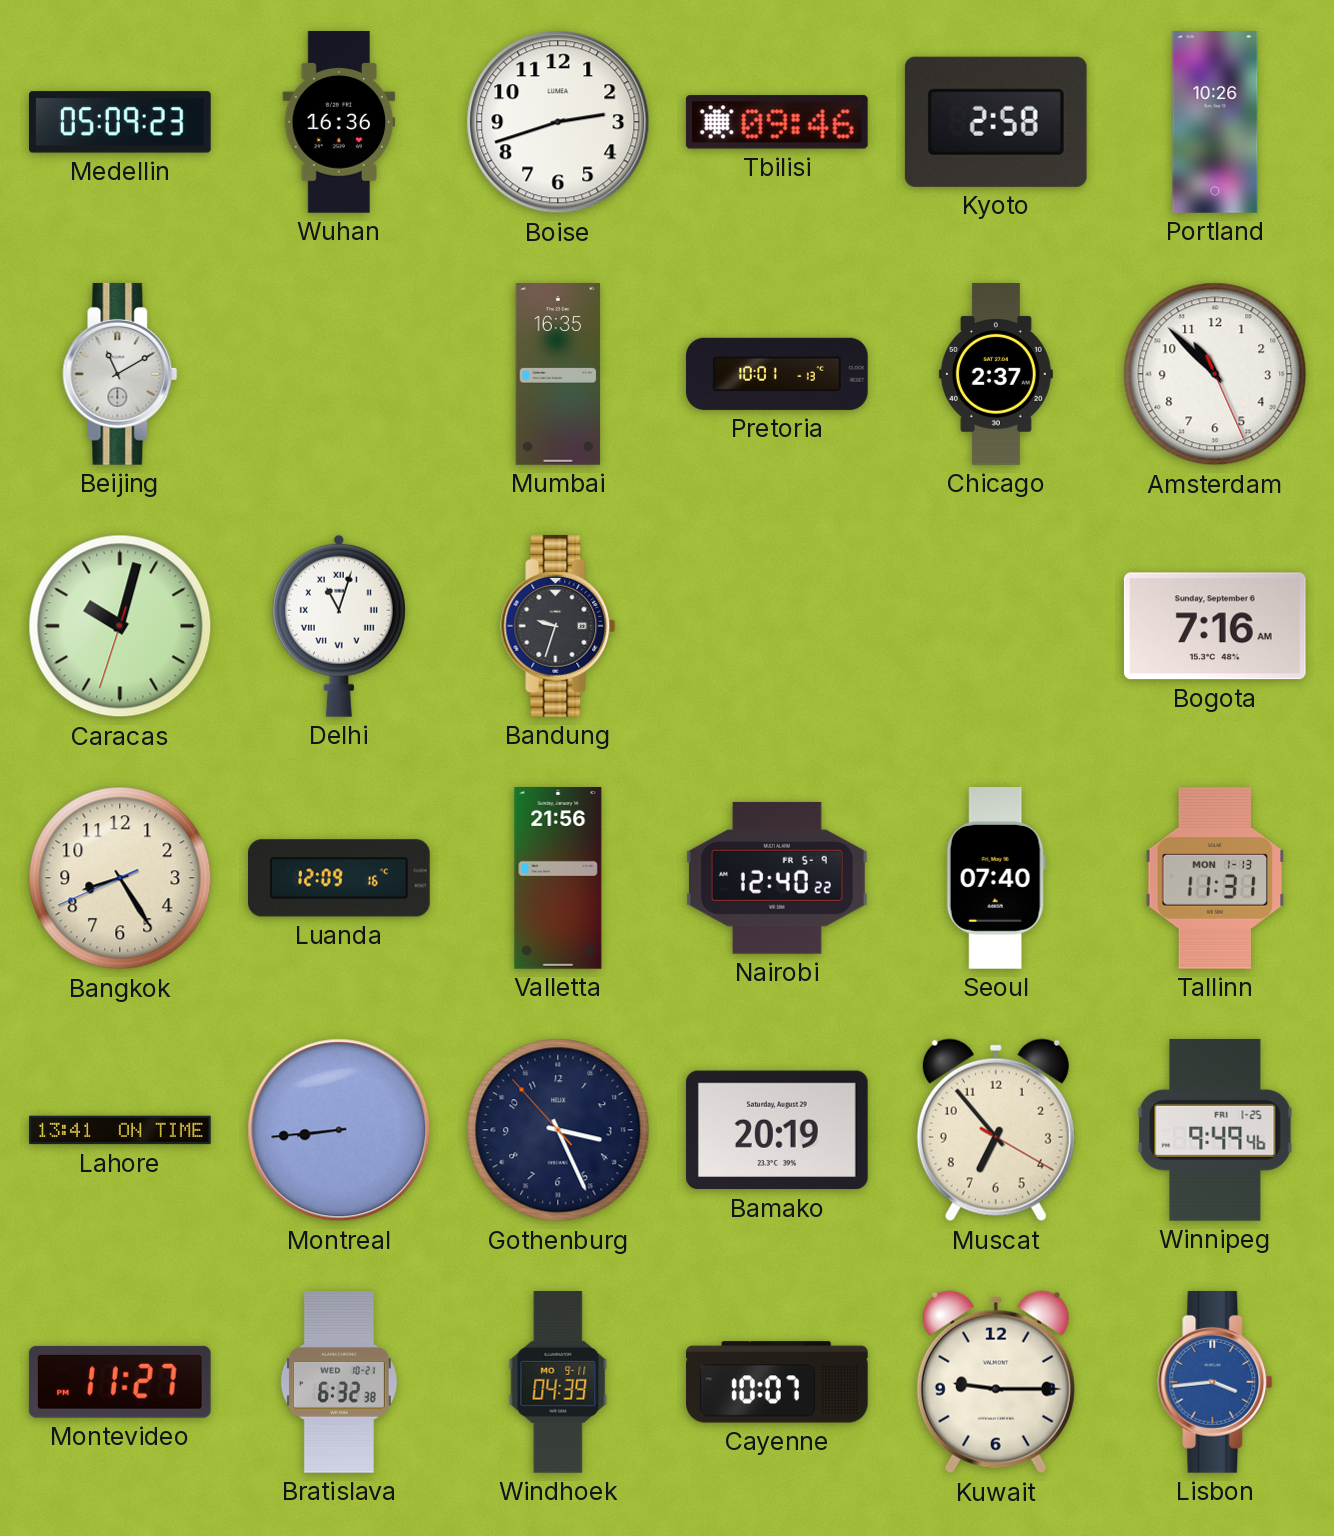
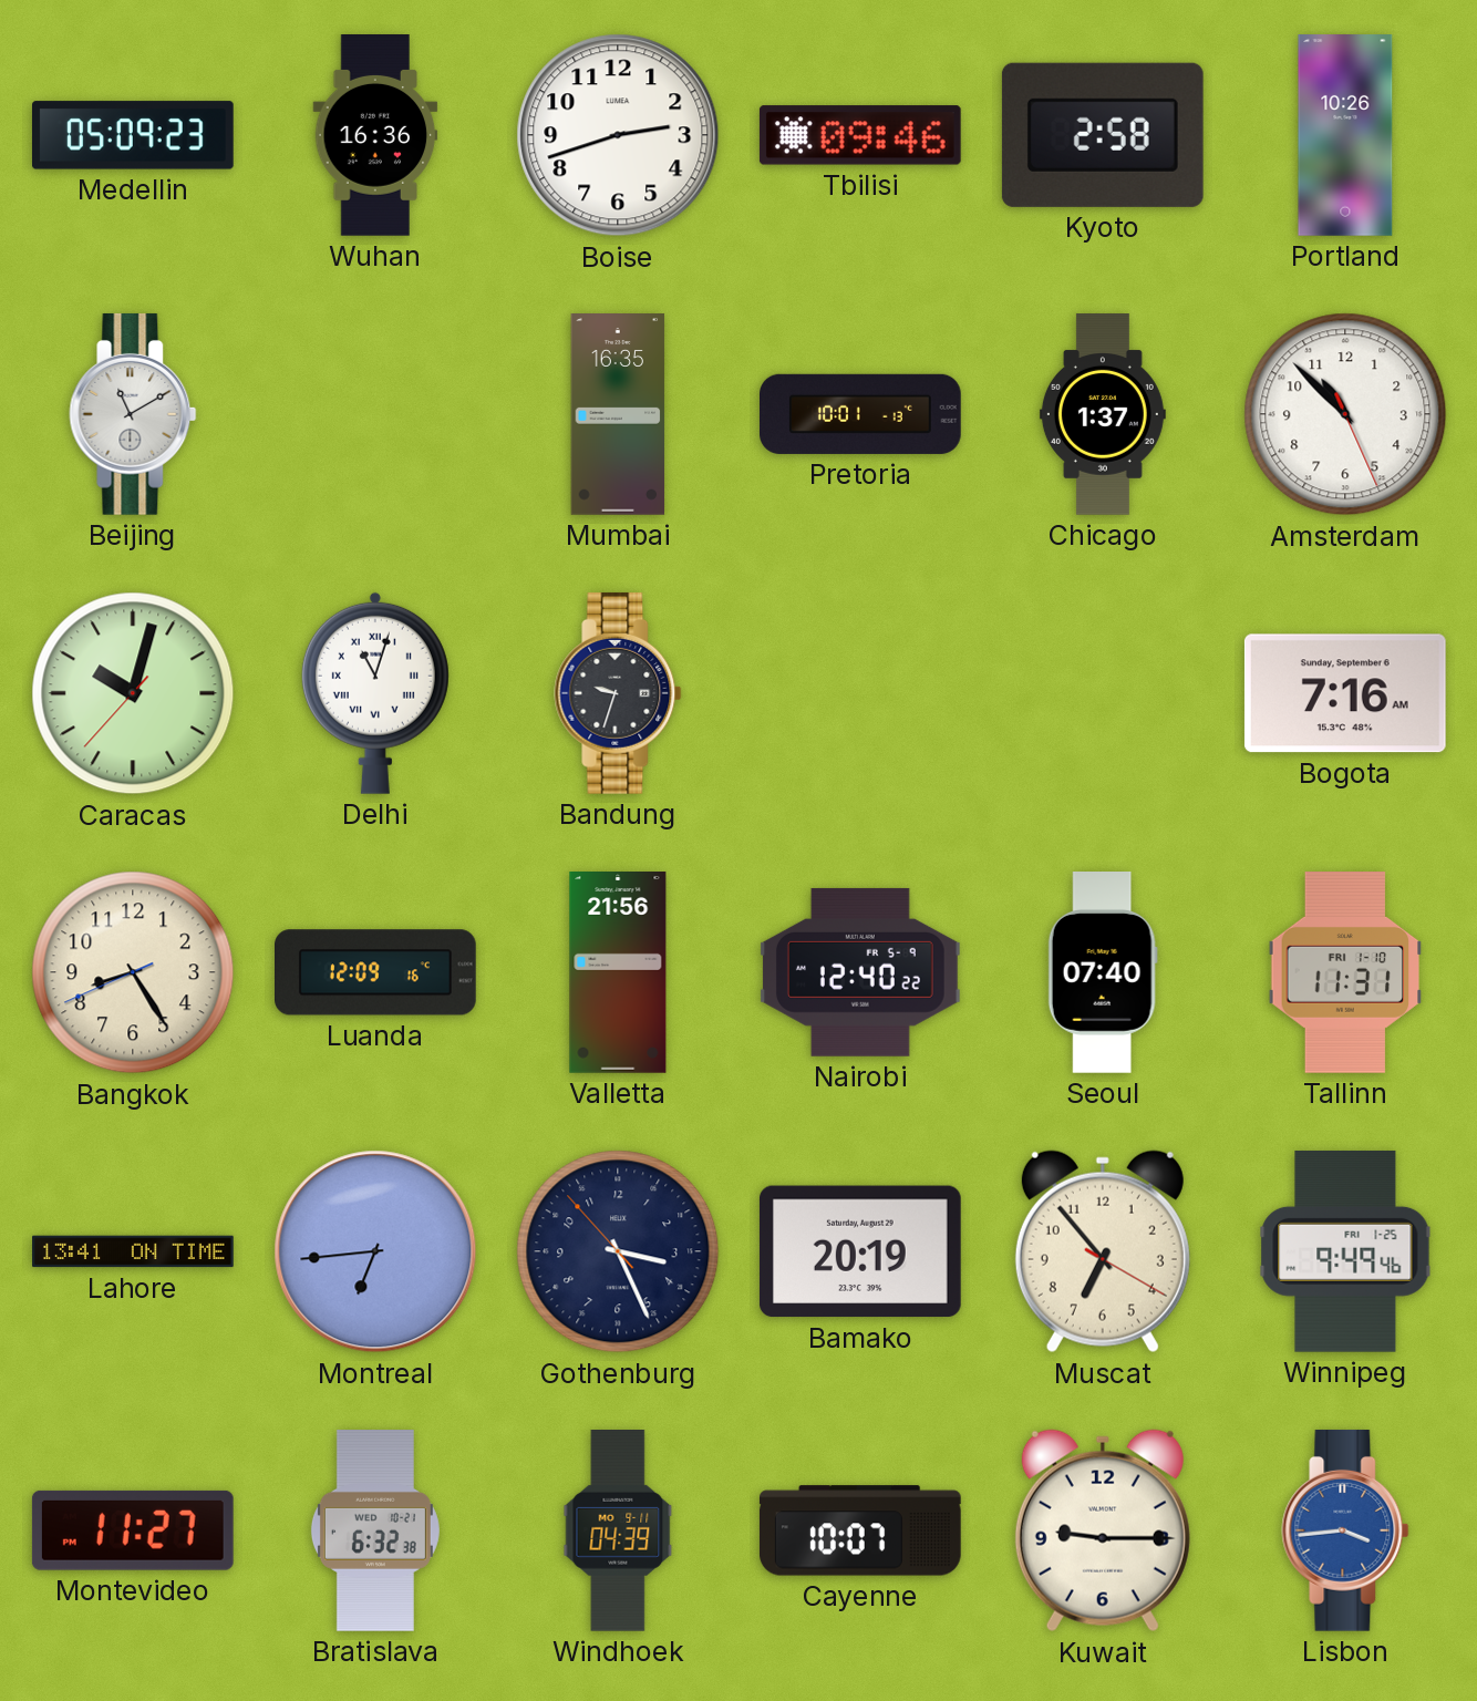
Chicago: 2:37 -> 1:37
Caracas: 10:02:33 -> 10:02:37
Tallinn date: MON 1-13 -> FRI 1-10
Montreal: 8:44 -> 6:44
